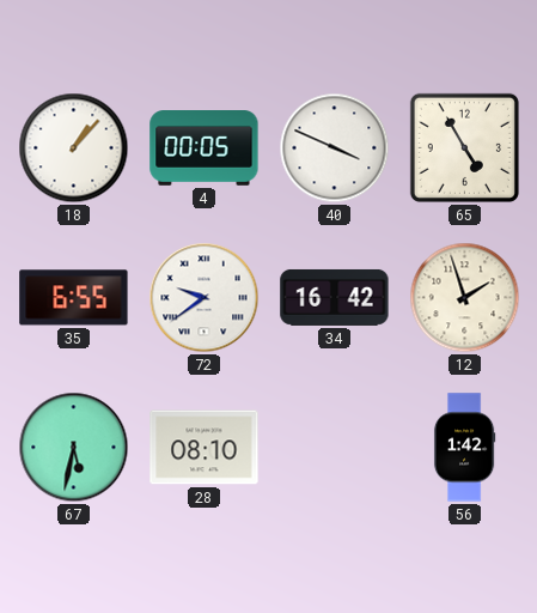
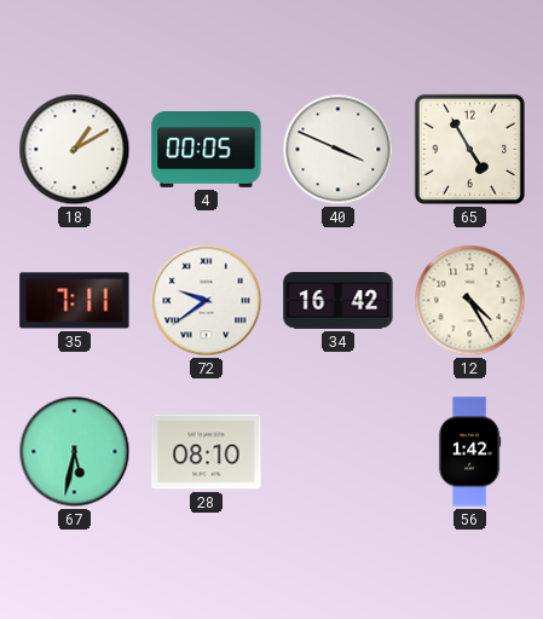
18: 1:07 -> 1:10
35: 6:55 -> 7:11
12: 1:57 -> 4:25
